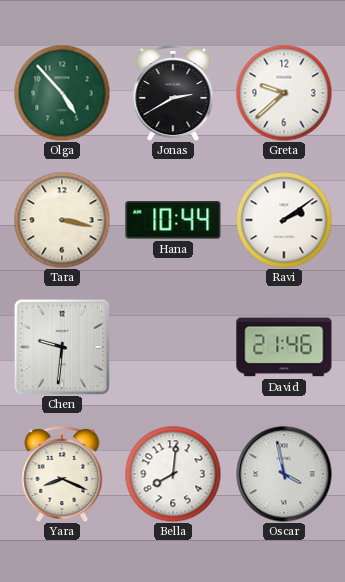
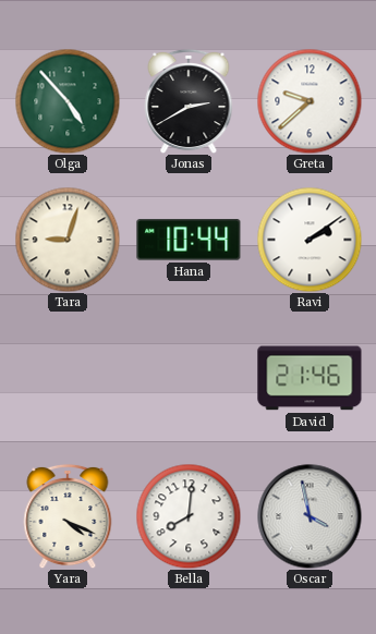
Tara: 3:17 -> 9:03
Chen: 9:31 -> none
Yara: 8:19 -> 4:19
